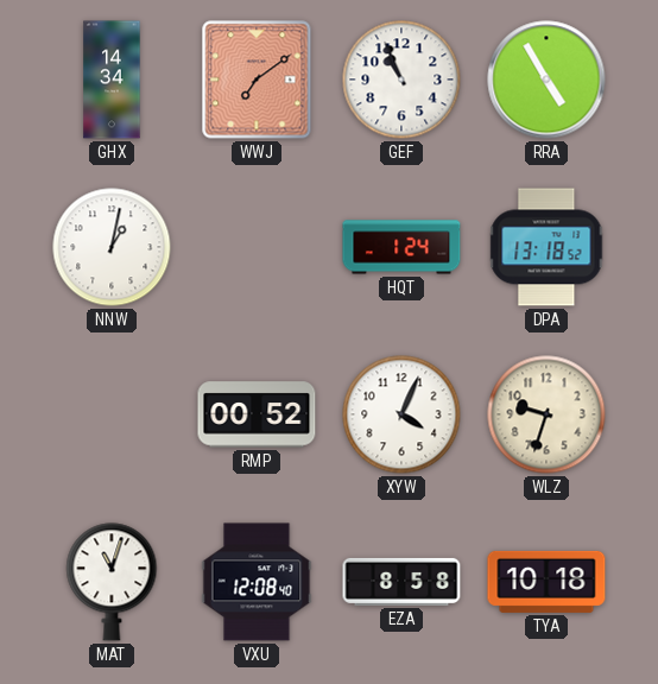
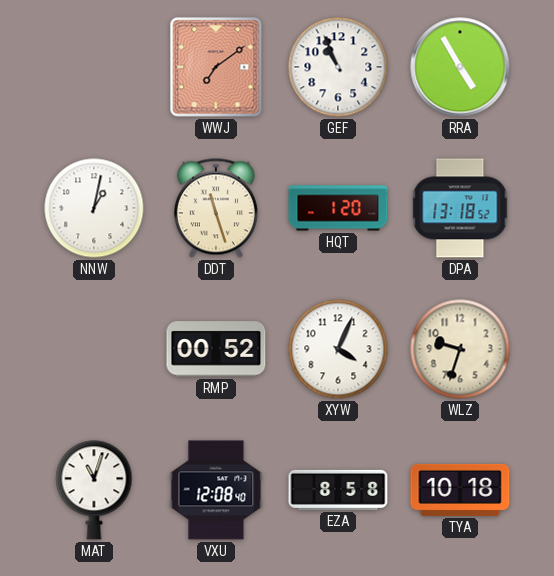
GHX: 14:34 -> none
DDT: none -> 11:27
HQT: 1:24 -> 1:20
